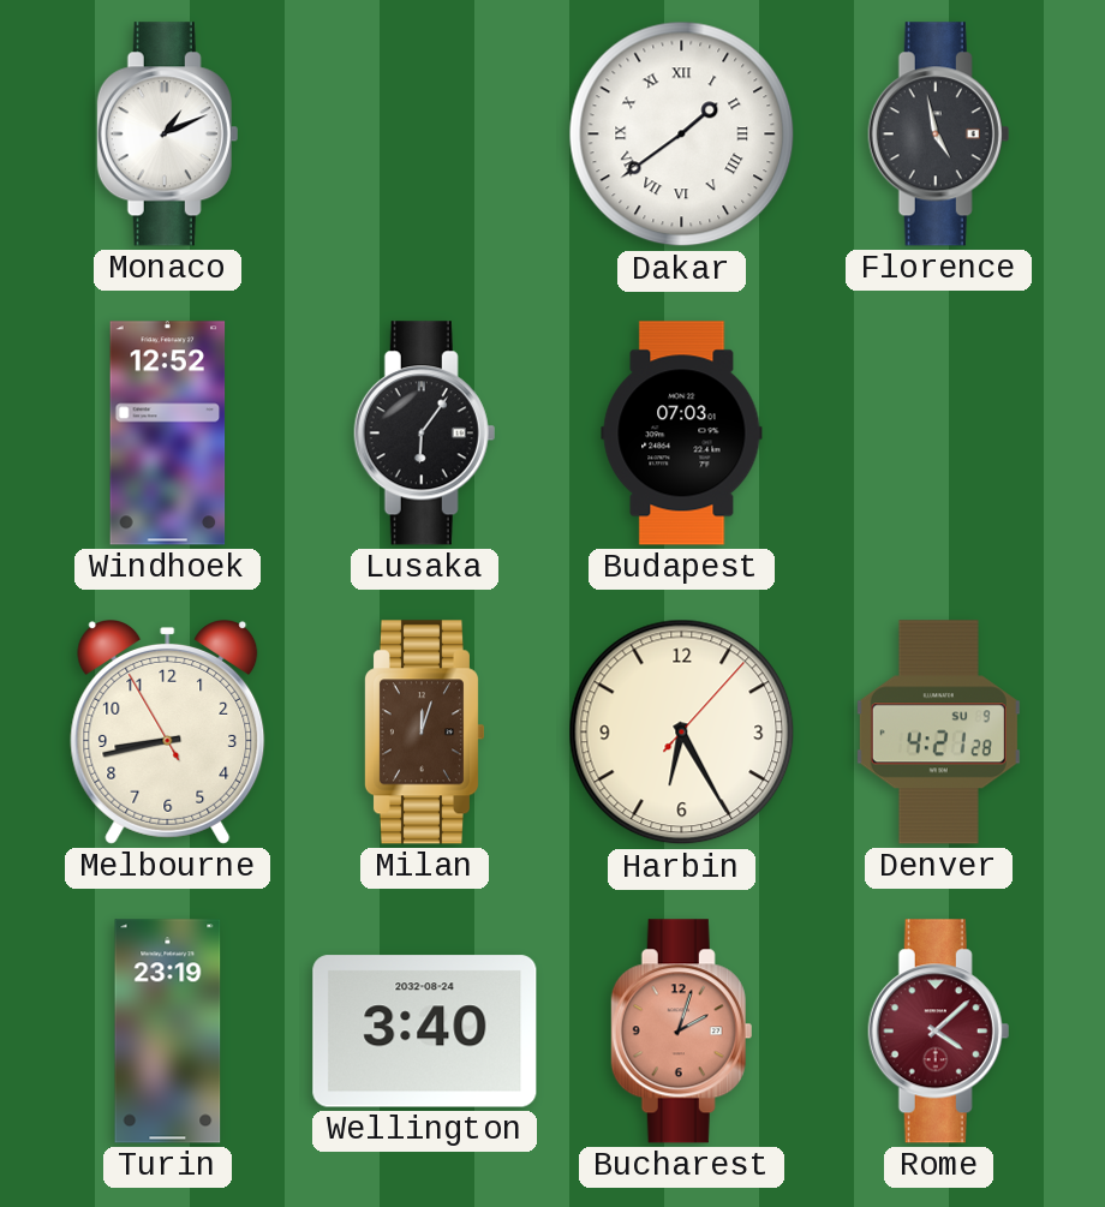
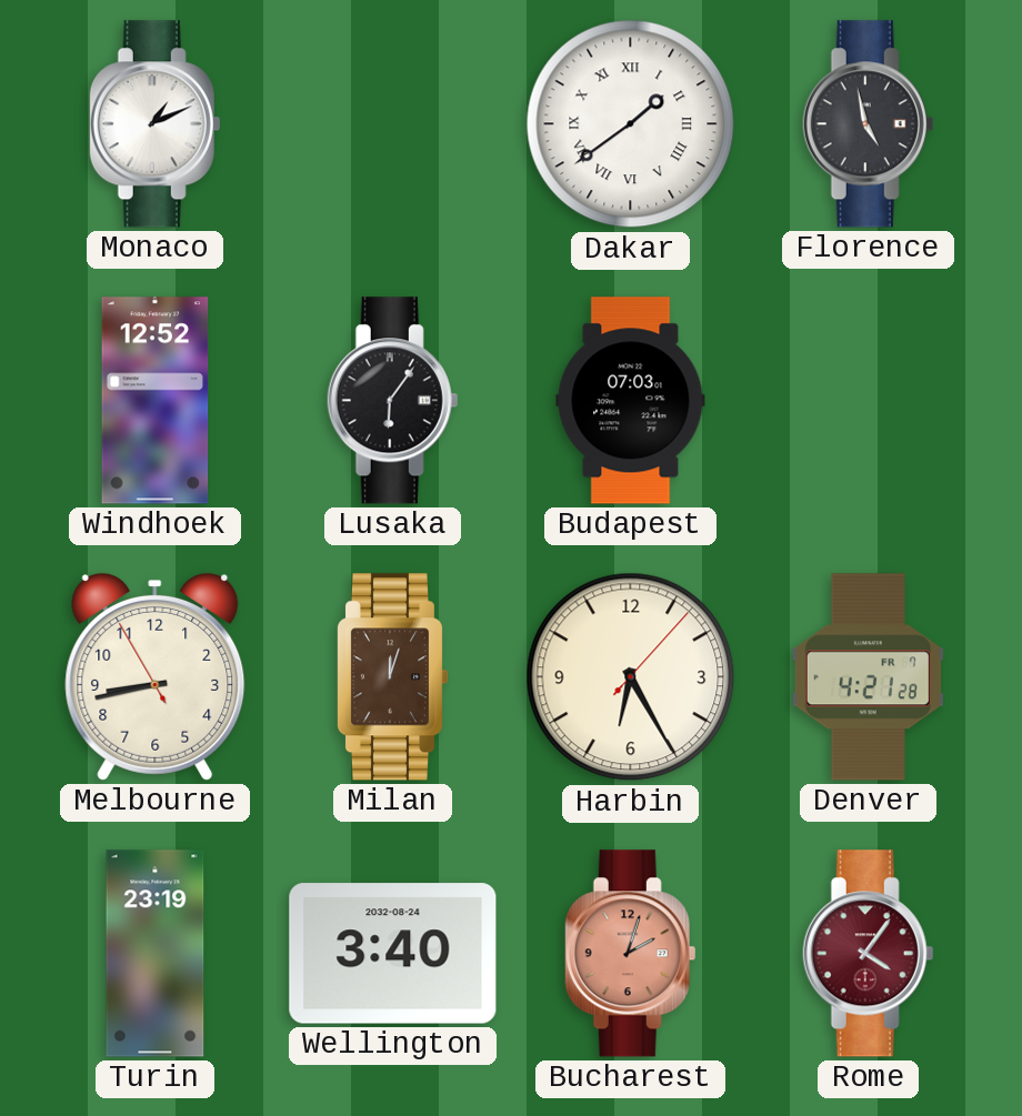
Denver date: SU 9 -> FR 7
Rome: 4:08 -> 4:06
